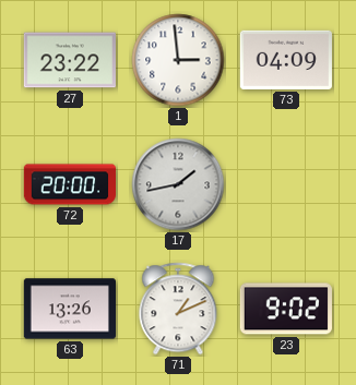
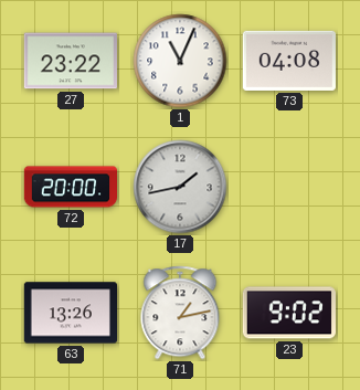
1: 2:59 -> 11:04
73: 04:09 -> 04:08
71: 1:11 -> 1:13
